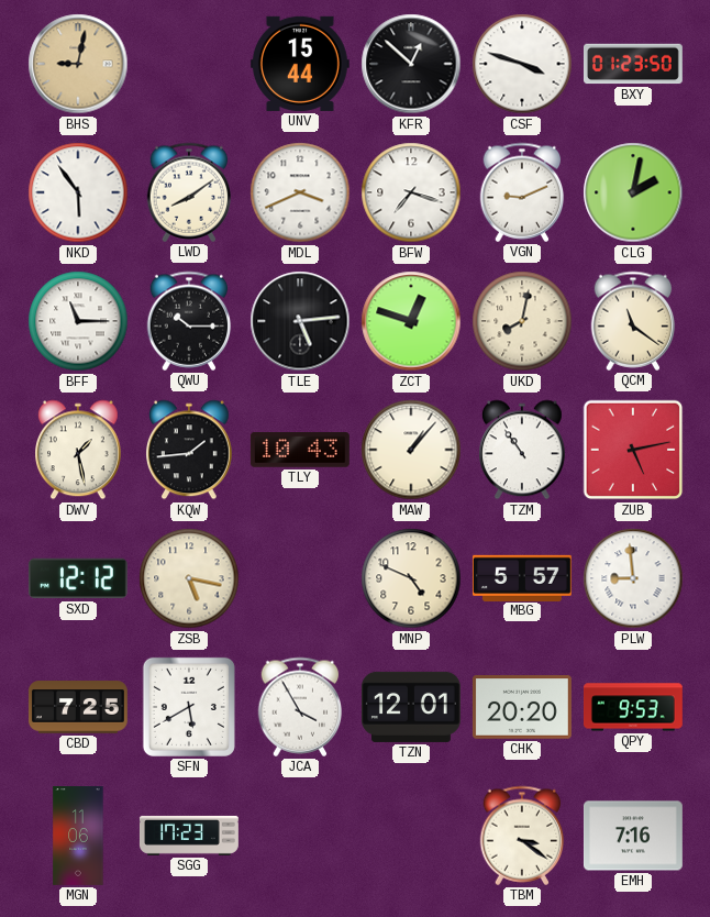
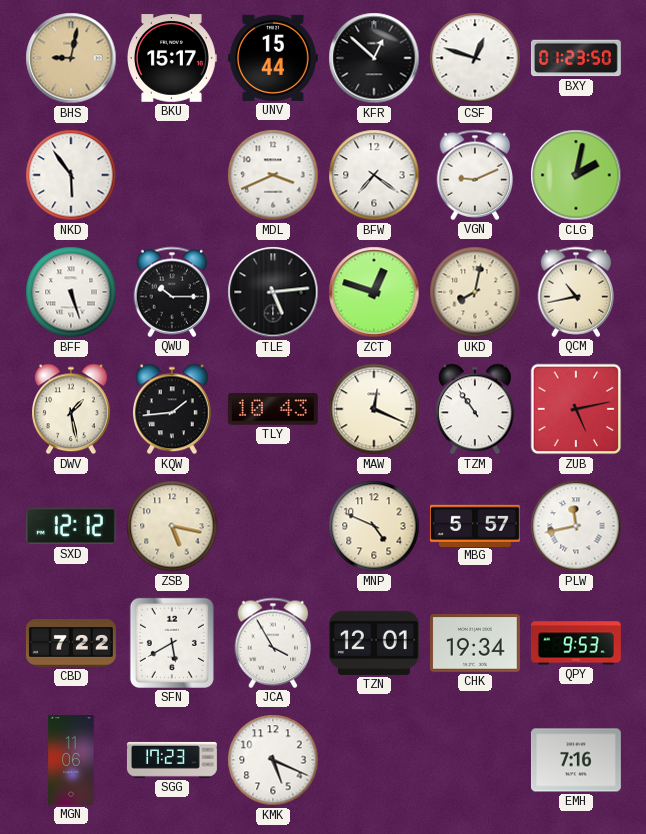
BKU: none -> 15:17
CSF: 3:48 -> 12:48
LWD: 8:09 -> none
BFW: 7:18 -> 7:21
BFF: 11:15 -> 5:27
QCM: 11:21 -> 10:43
MAW: 1:07 -> 12:19
PLW: 8:59 -> 11:43
CBD: 7:25 -> 7:22
CHK: 20:20 -> 19:34
KMK: none -> 5:19
TBM: 3:21 -> none
